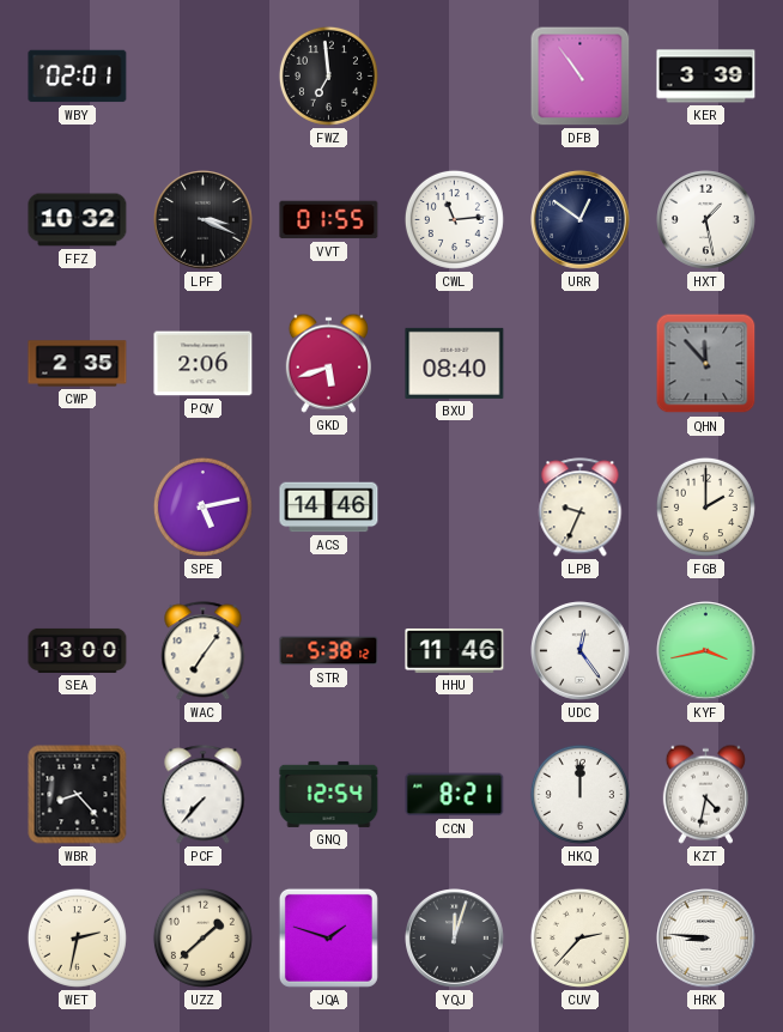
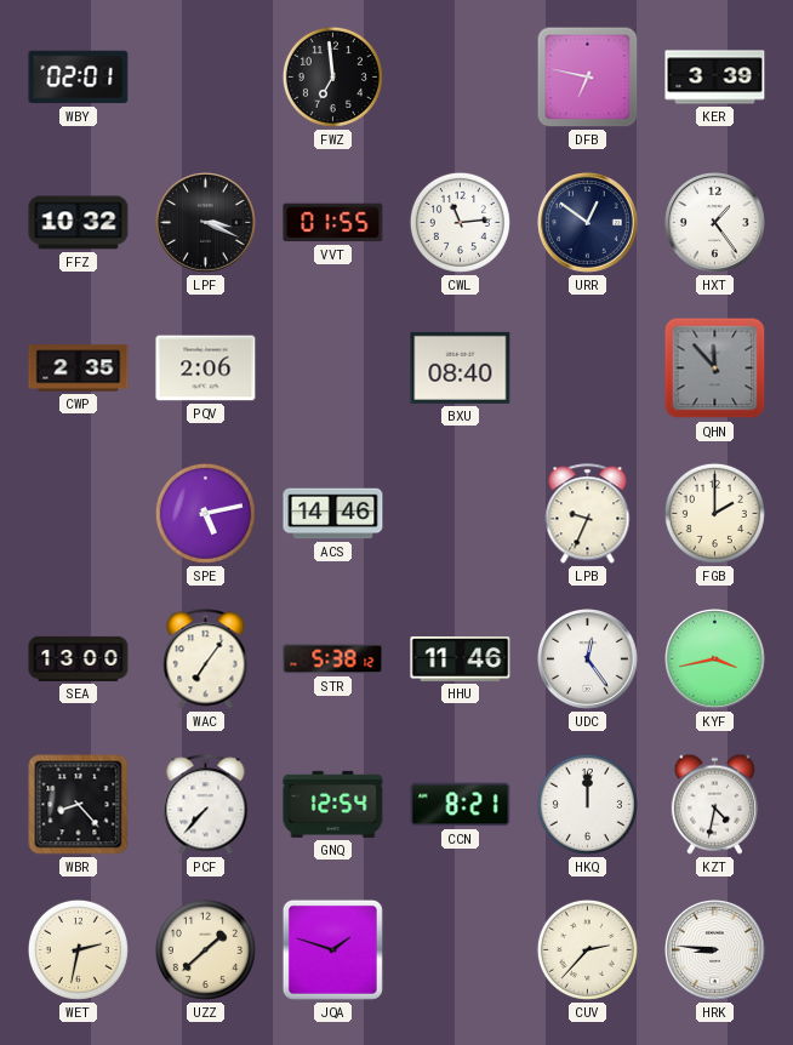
DFB: 10:54 -> 6:47
HXT: 1:28 -> 1:24
GKD: 5:42 -> none
YQJ: 12:03 -> none
